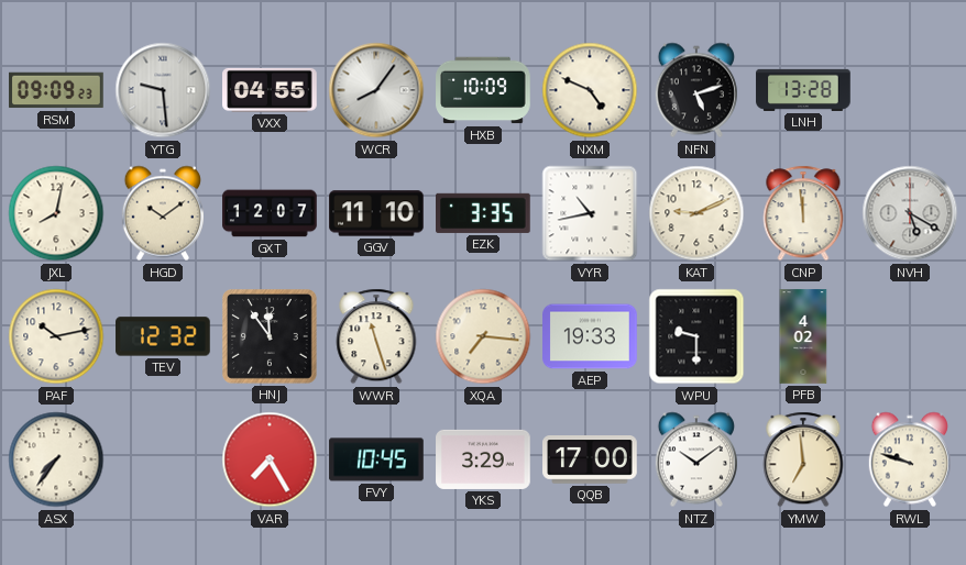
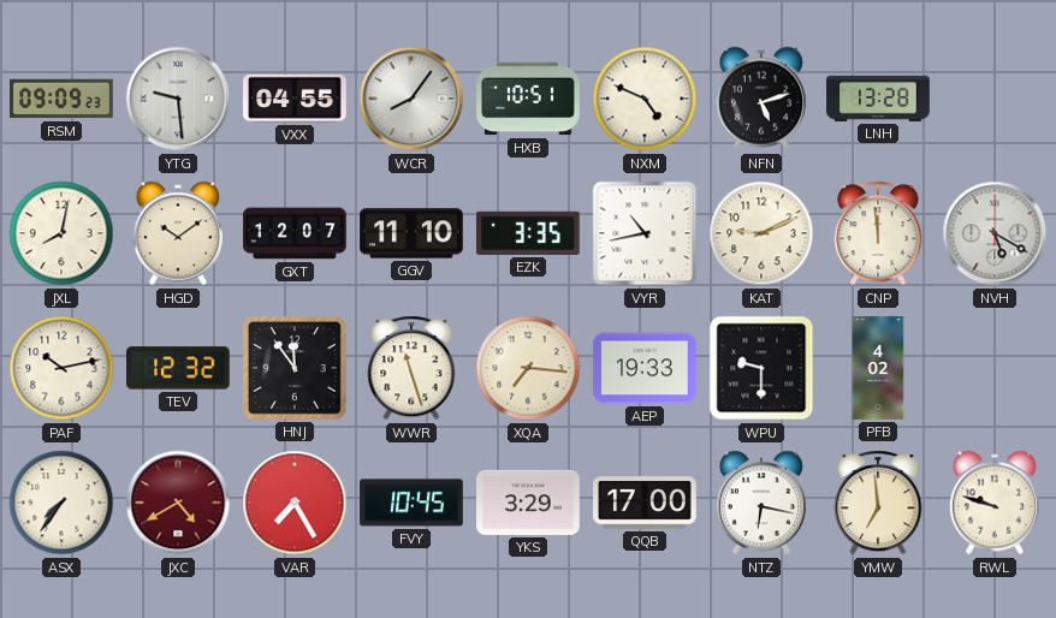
HXB: 10:09 -> 10:51
JXC: none -> 4:40
NTZ: 10:09 -> 6:17
